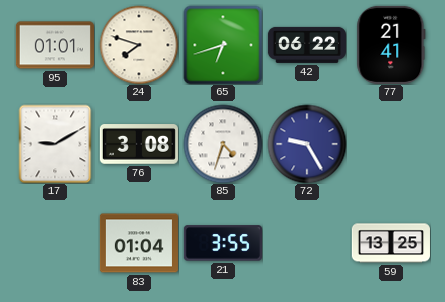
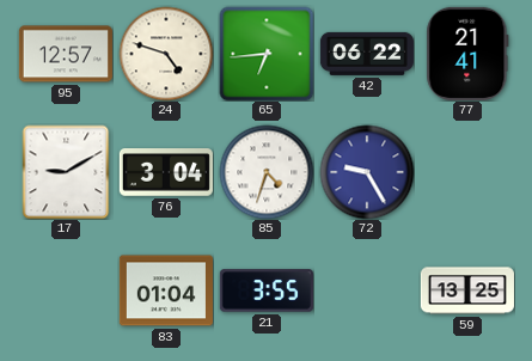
95: 01:01 -> 12:57
24: 7:48 -> 4:48
65: 6:42 -> 6:44
76: 3:08 -> 3:04
